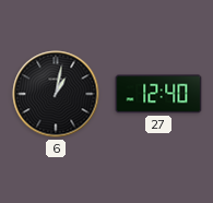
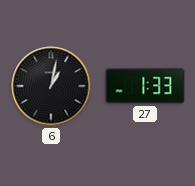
27: 12:40 -> 1:33
